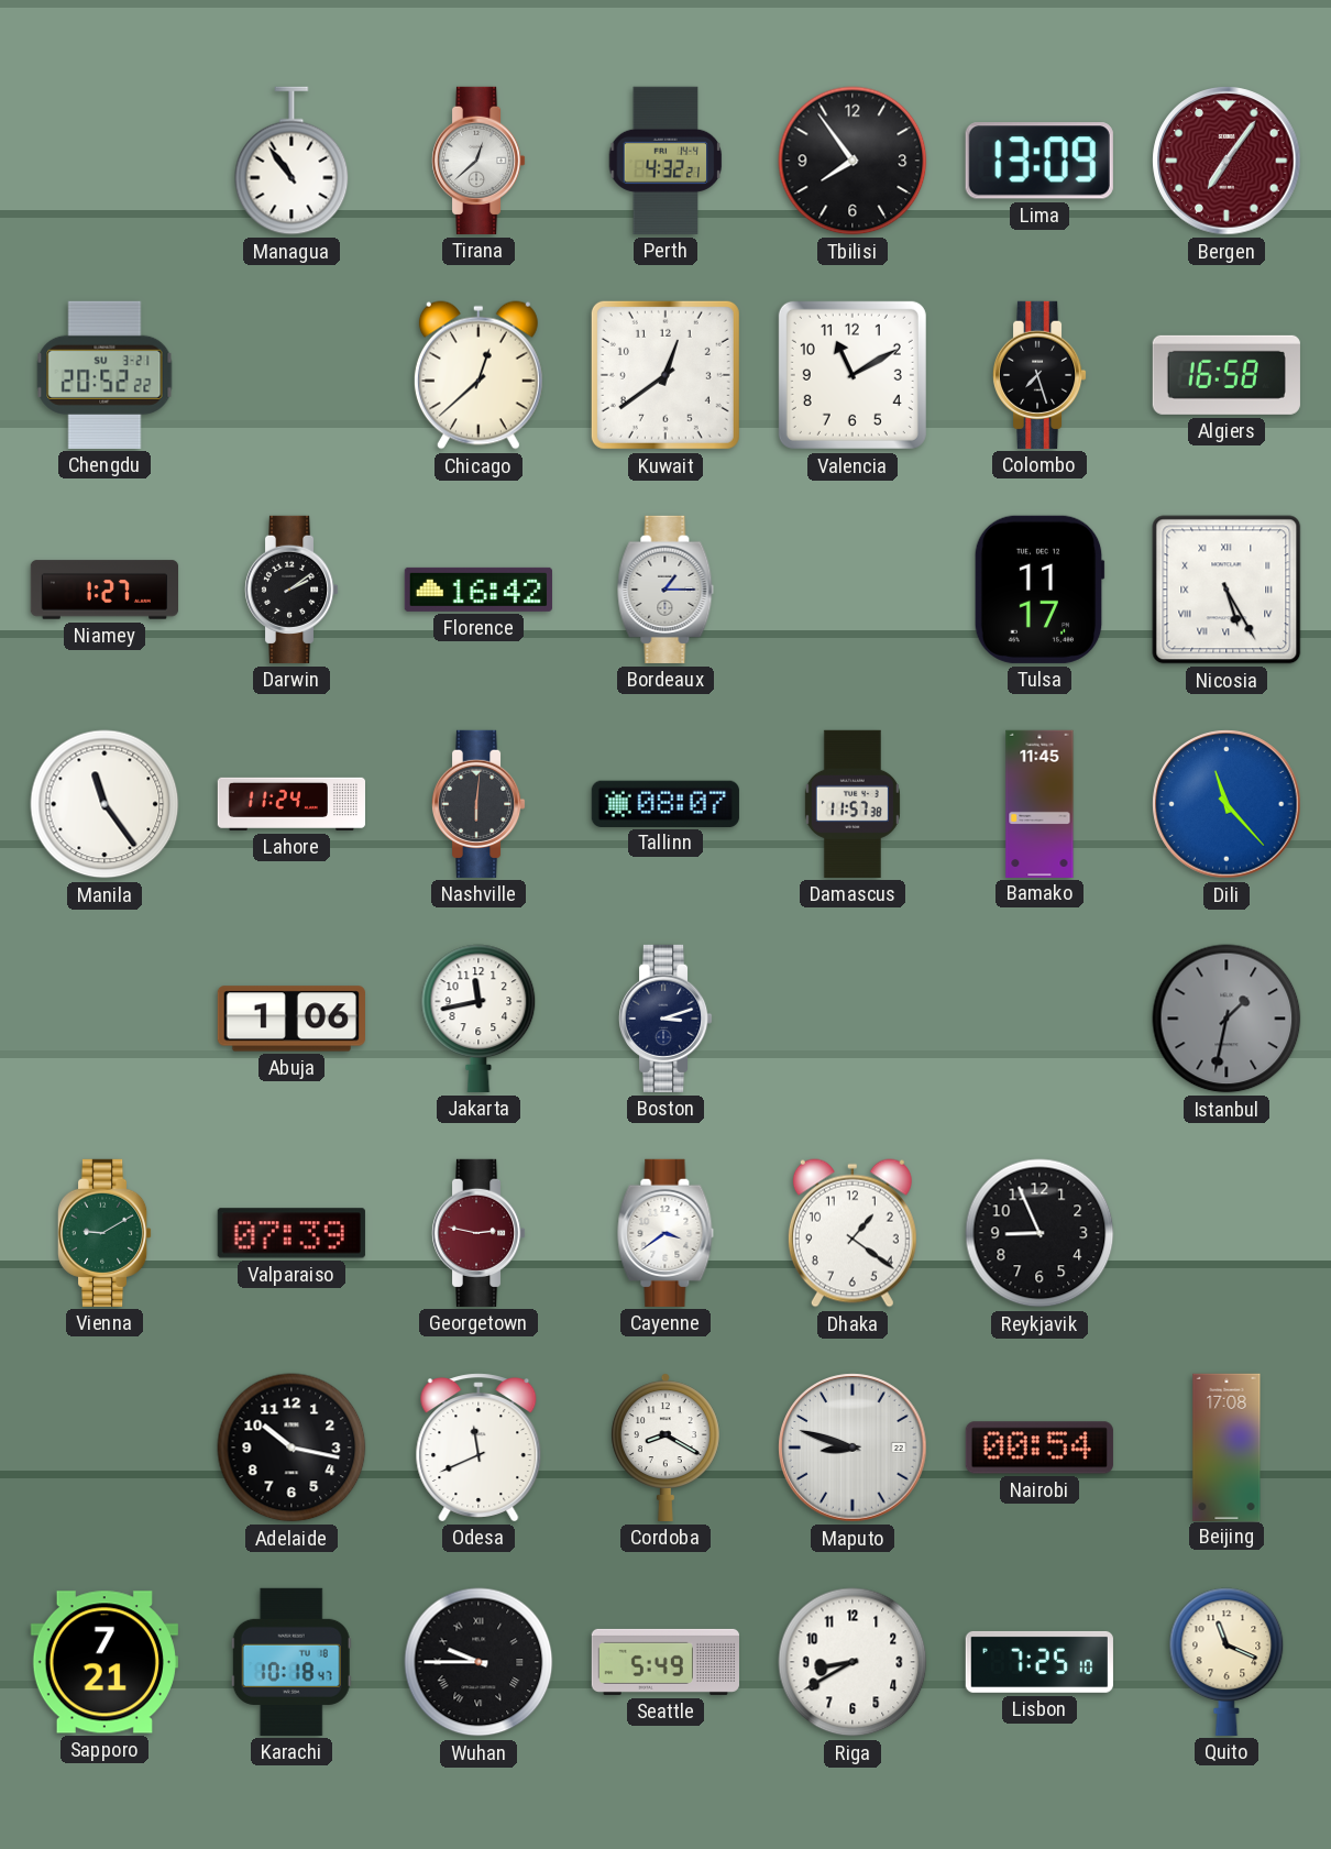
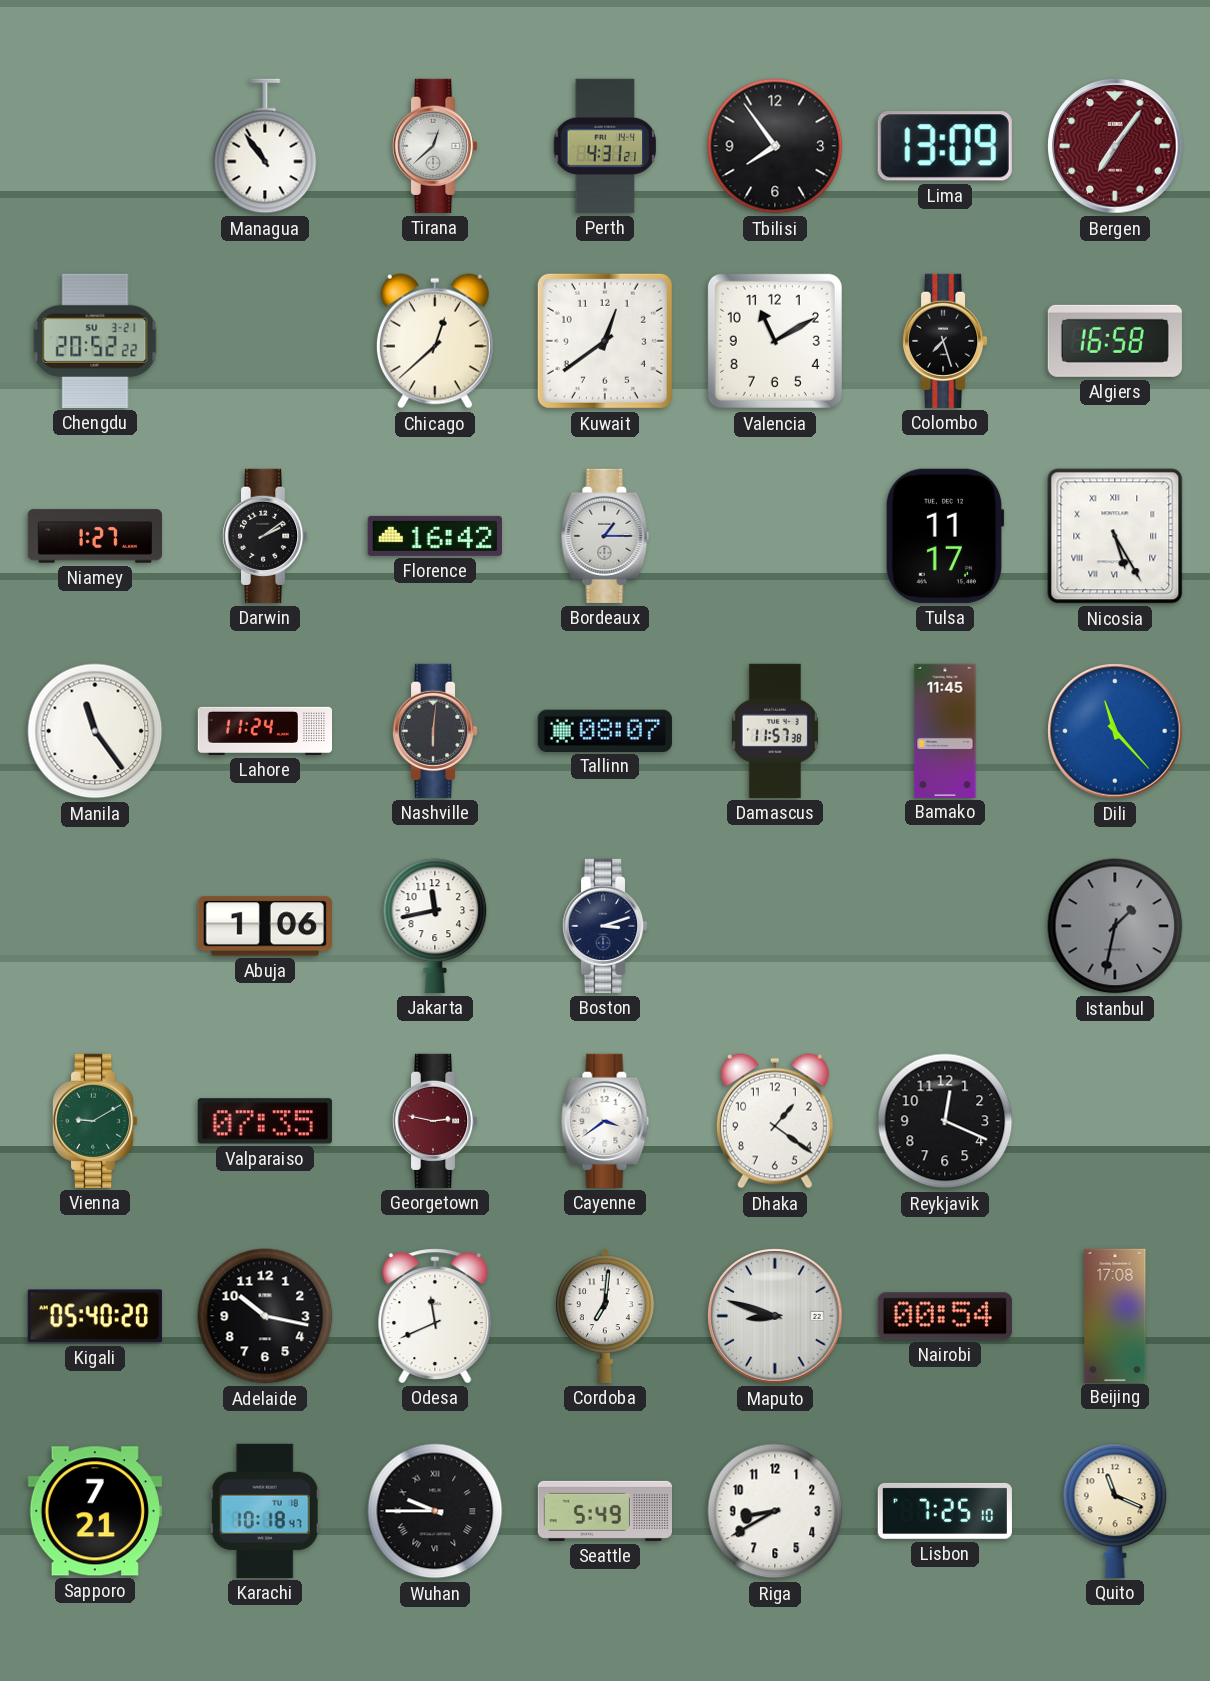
Perth: 4:32 -> 4:31
Valparaiso: 07:39 -> 07:35
Reykjavik: 8:56 -> 12:19
Kigali: none -> 05:40
Cordoba: 8:20 -> 7:01
